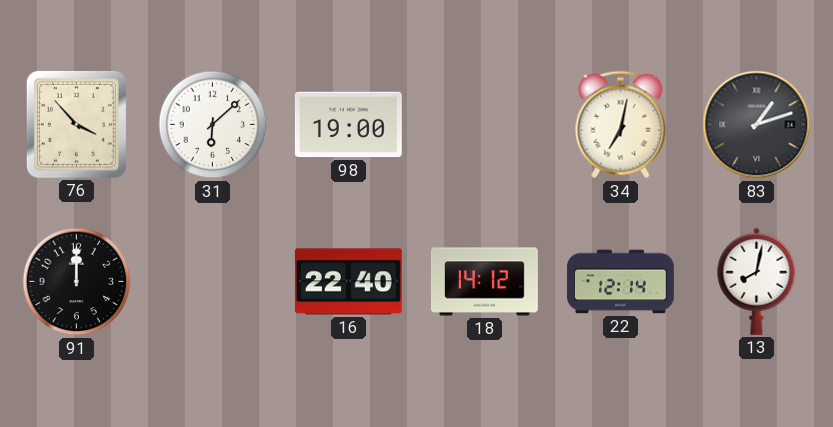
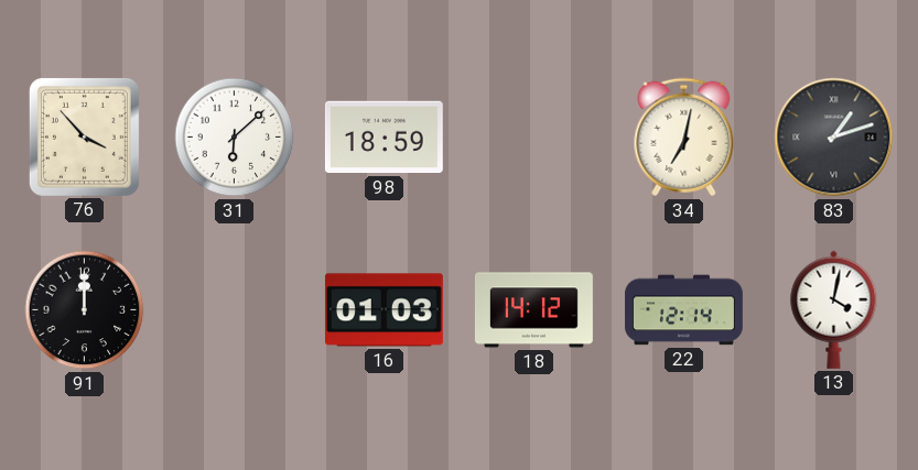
98: 19:00 -> 18:59
16: 22:40 -> 01:03
13: 8:02 -> 4:02
